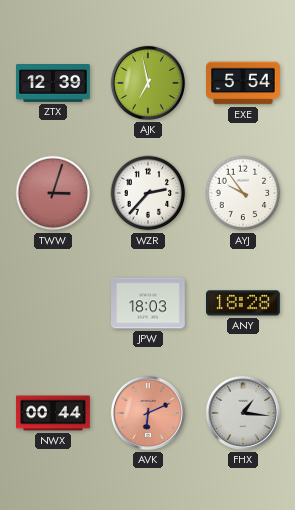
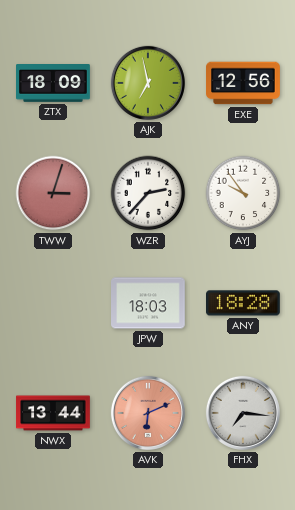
ZTX: 12:39 -> 18:09
EXE: 5:54 -> 12:56
NWX: 00:44 -> 13:44
FHX: 1:16 -> 7:16
